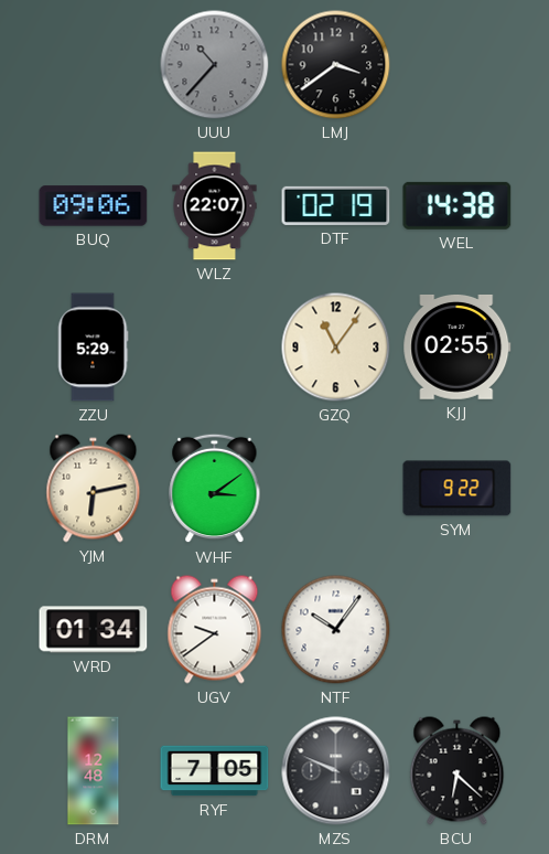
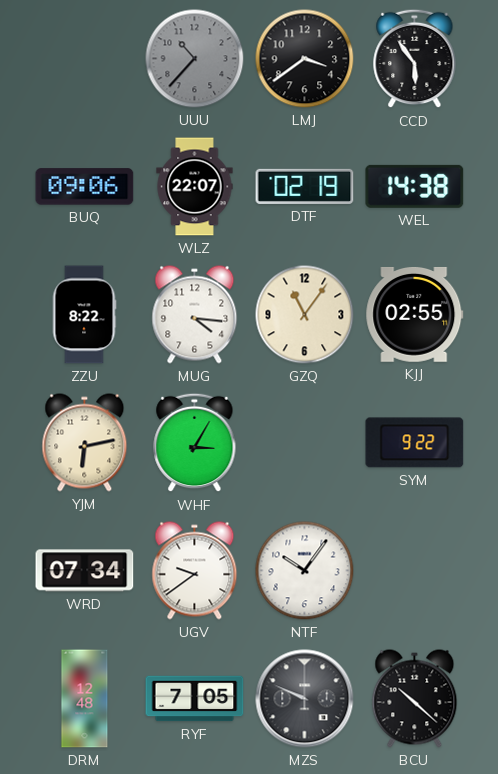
CCD: none -> 5:54
ZZU: 5:29 -> 8:22
MUG: none -> 4:16
WHF: 3:09 -> 3:05
WRD: 01:34 -> 07:34
BCU: 6:22 -> 10:22
